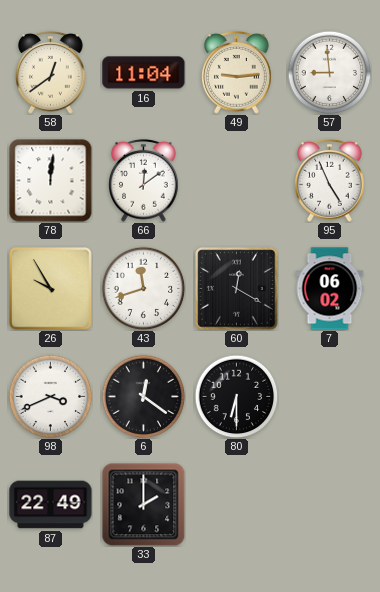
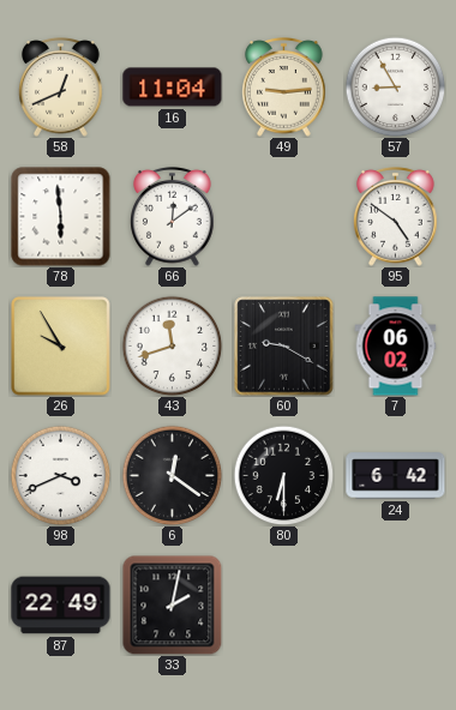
58: 12:39 -> 12:41
57: 8:59 -> 8:55
78: 12:01 -> 5:59
95: 4:56 -> 4:51
60: 12:20 -> 9:20
24: none -> 6:42
33: 2:00 -> 2:02
